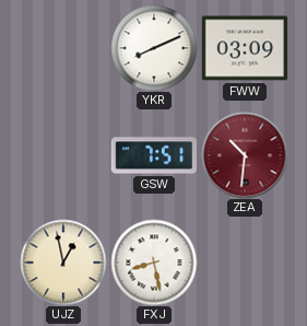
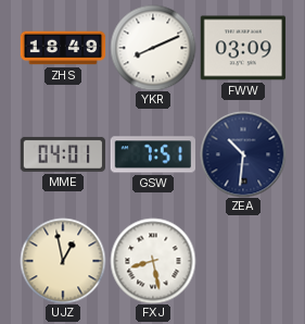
ZHS: none -> 18:49
MME: none -> 04:01
ZEA dial: burgundy -> navy
